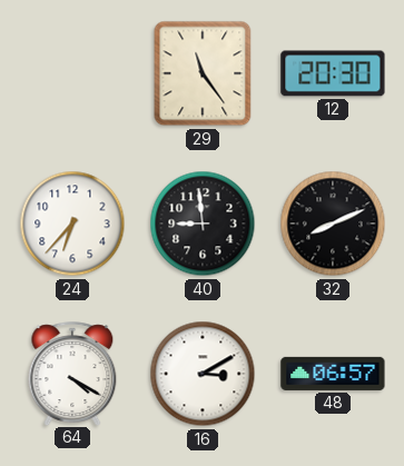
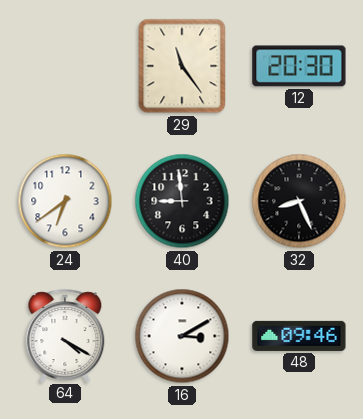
24: 6:37 -> 6:39
32: 8:11 -> 8:26
48: 06:57 -> 09:46
